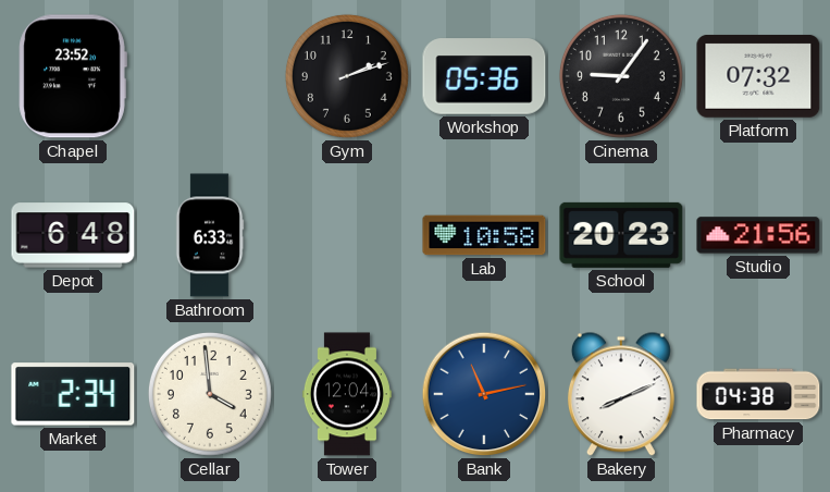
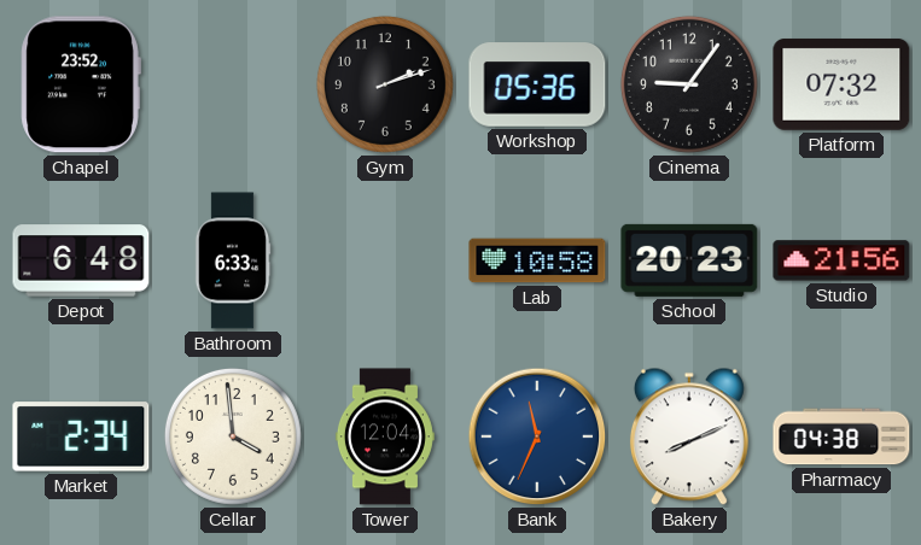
Bank: 11:13 -> 11:34
